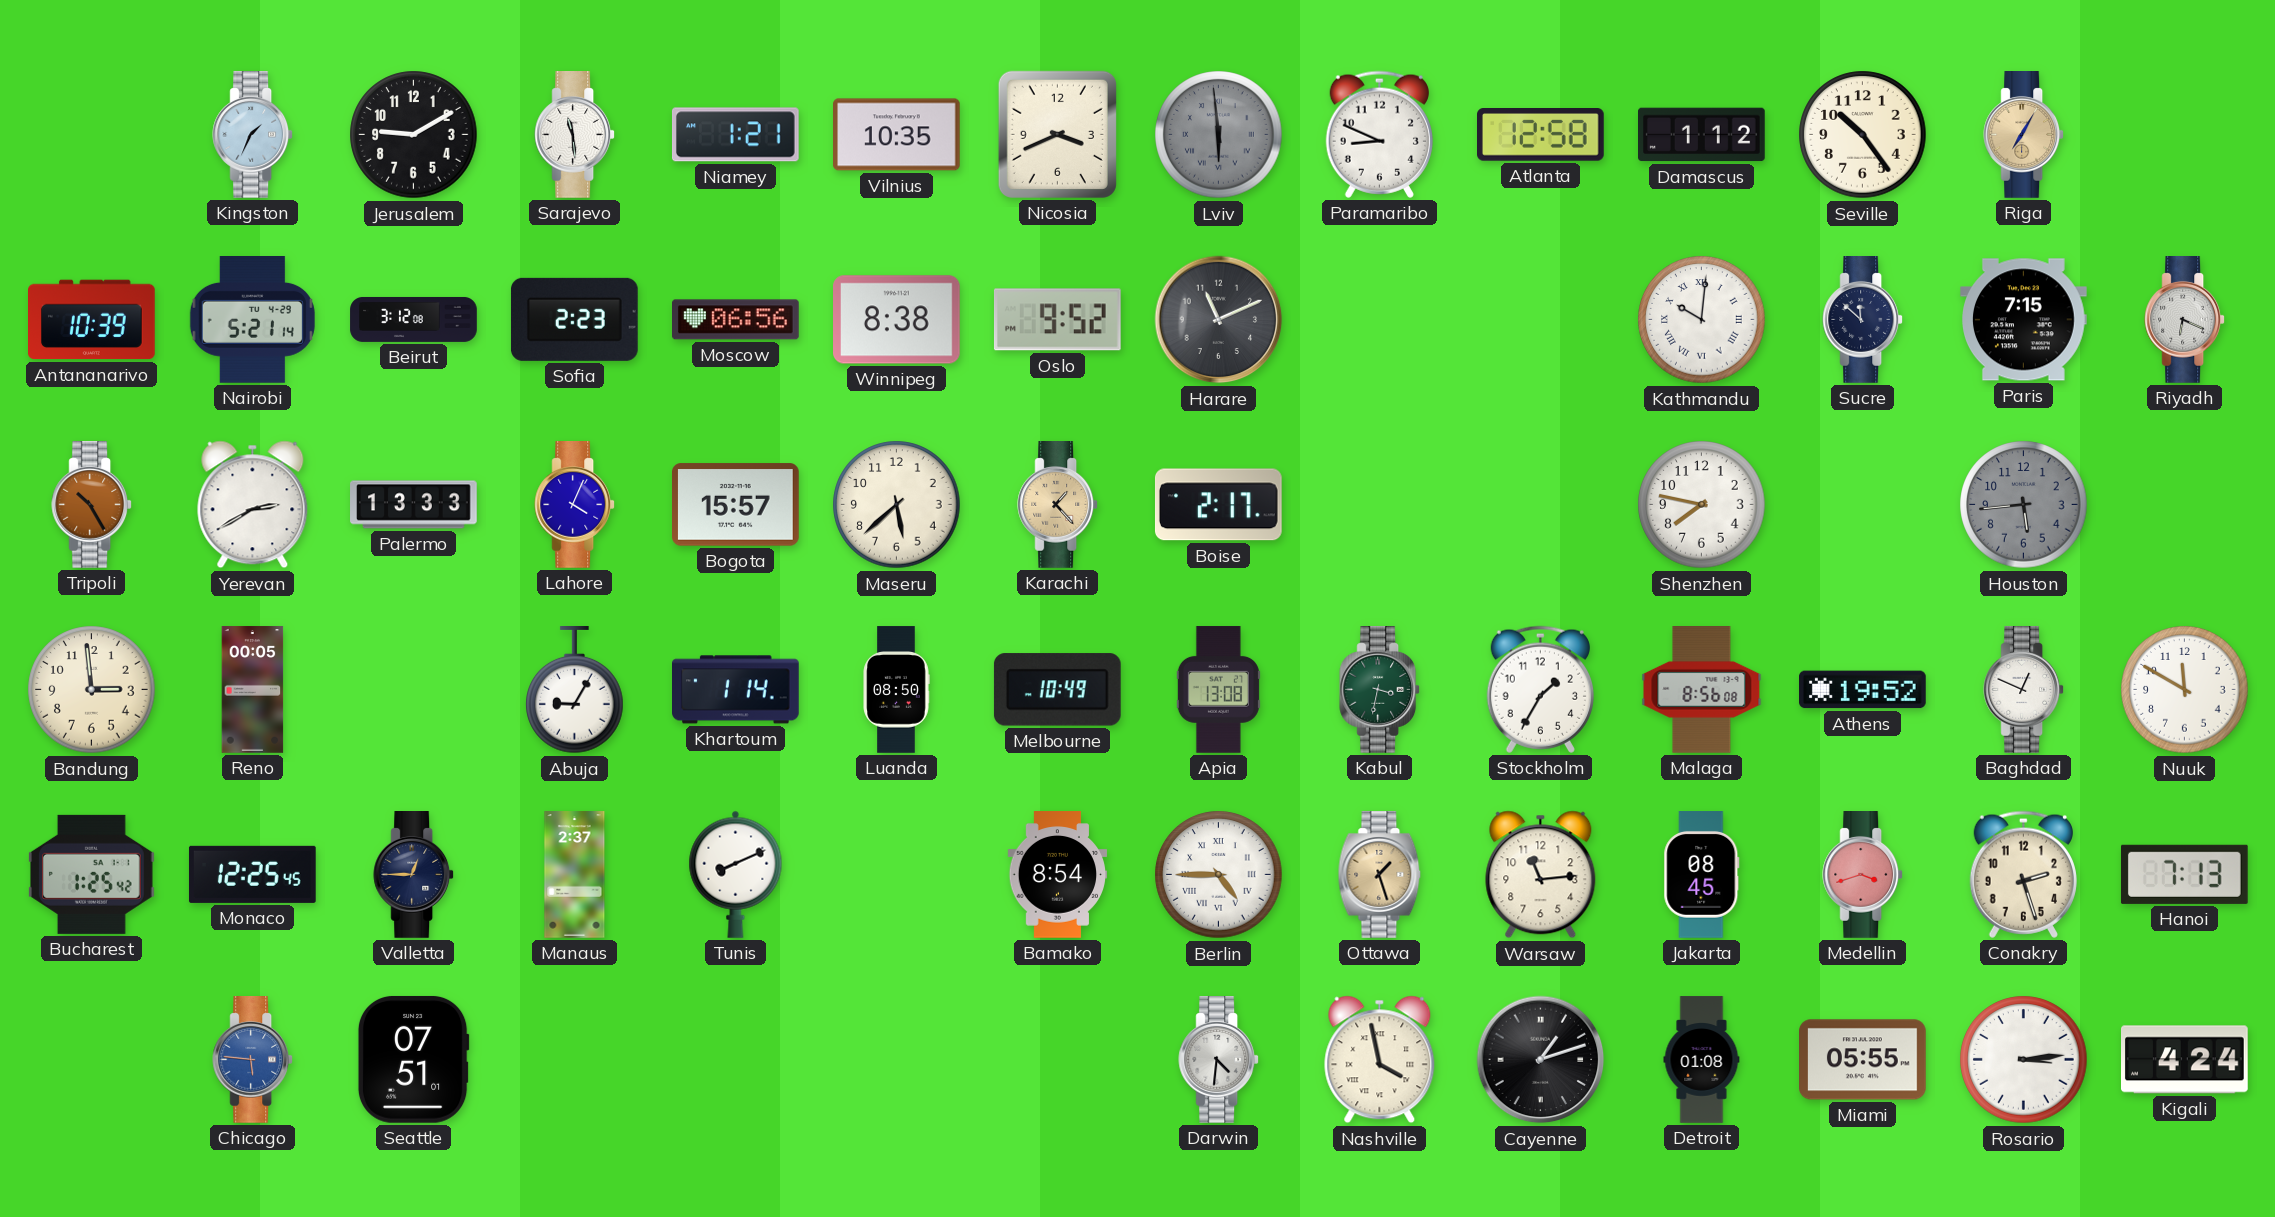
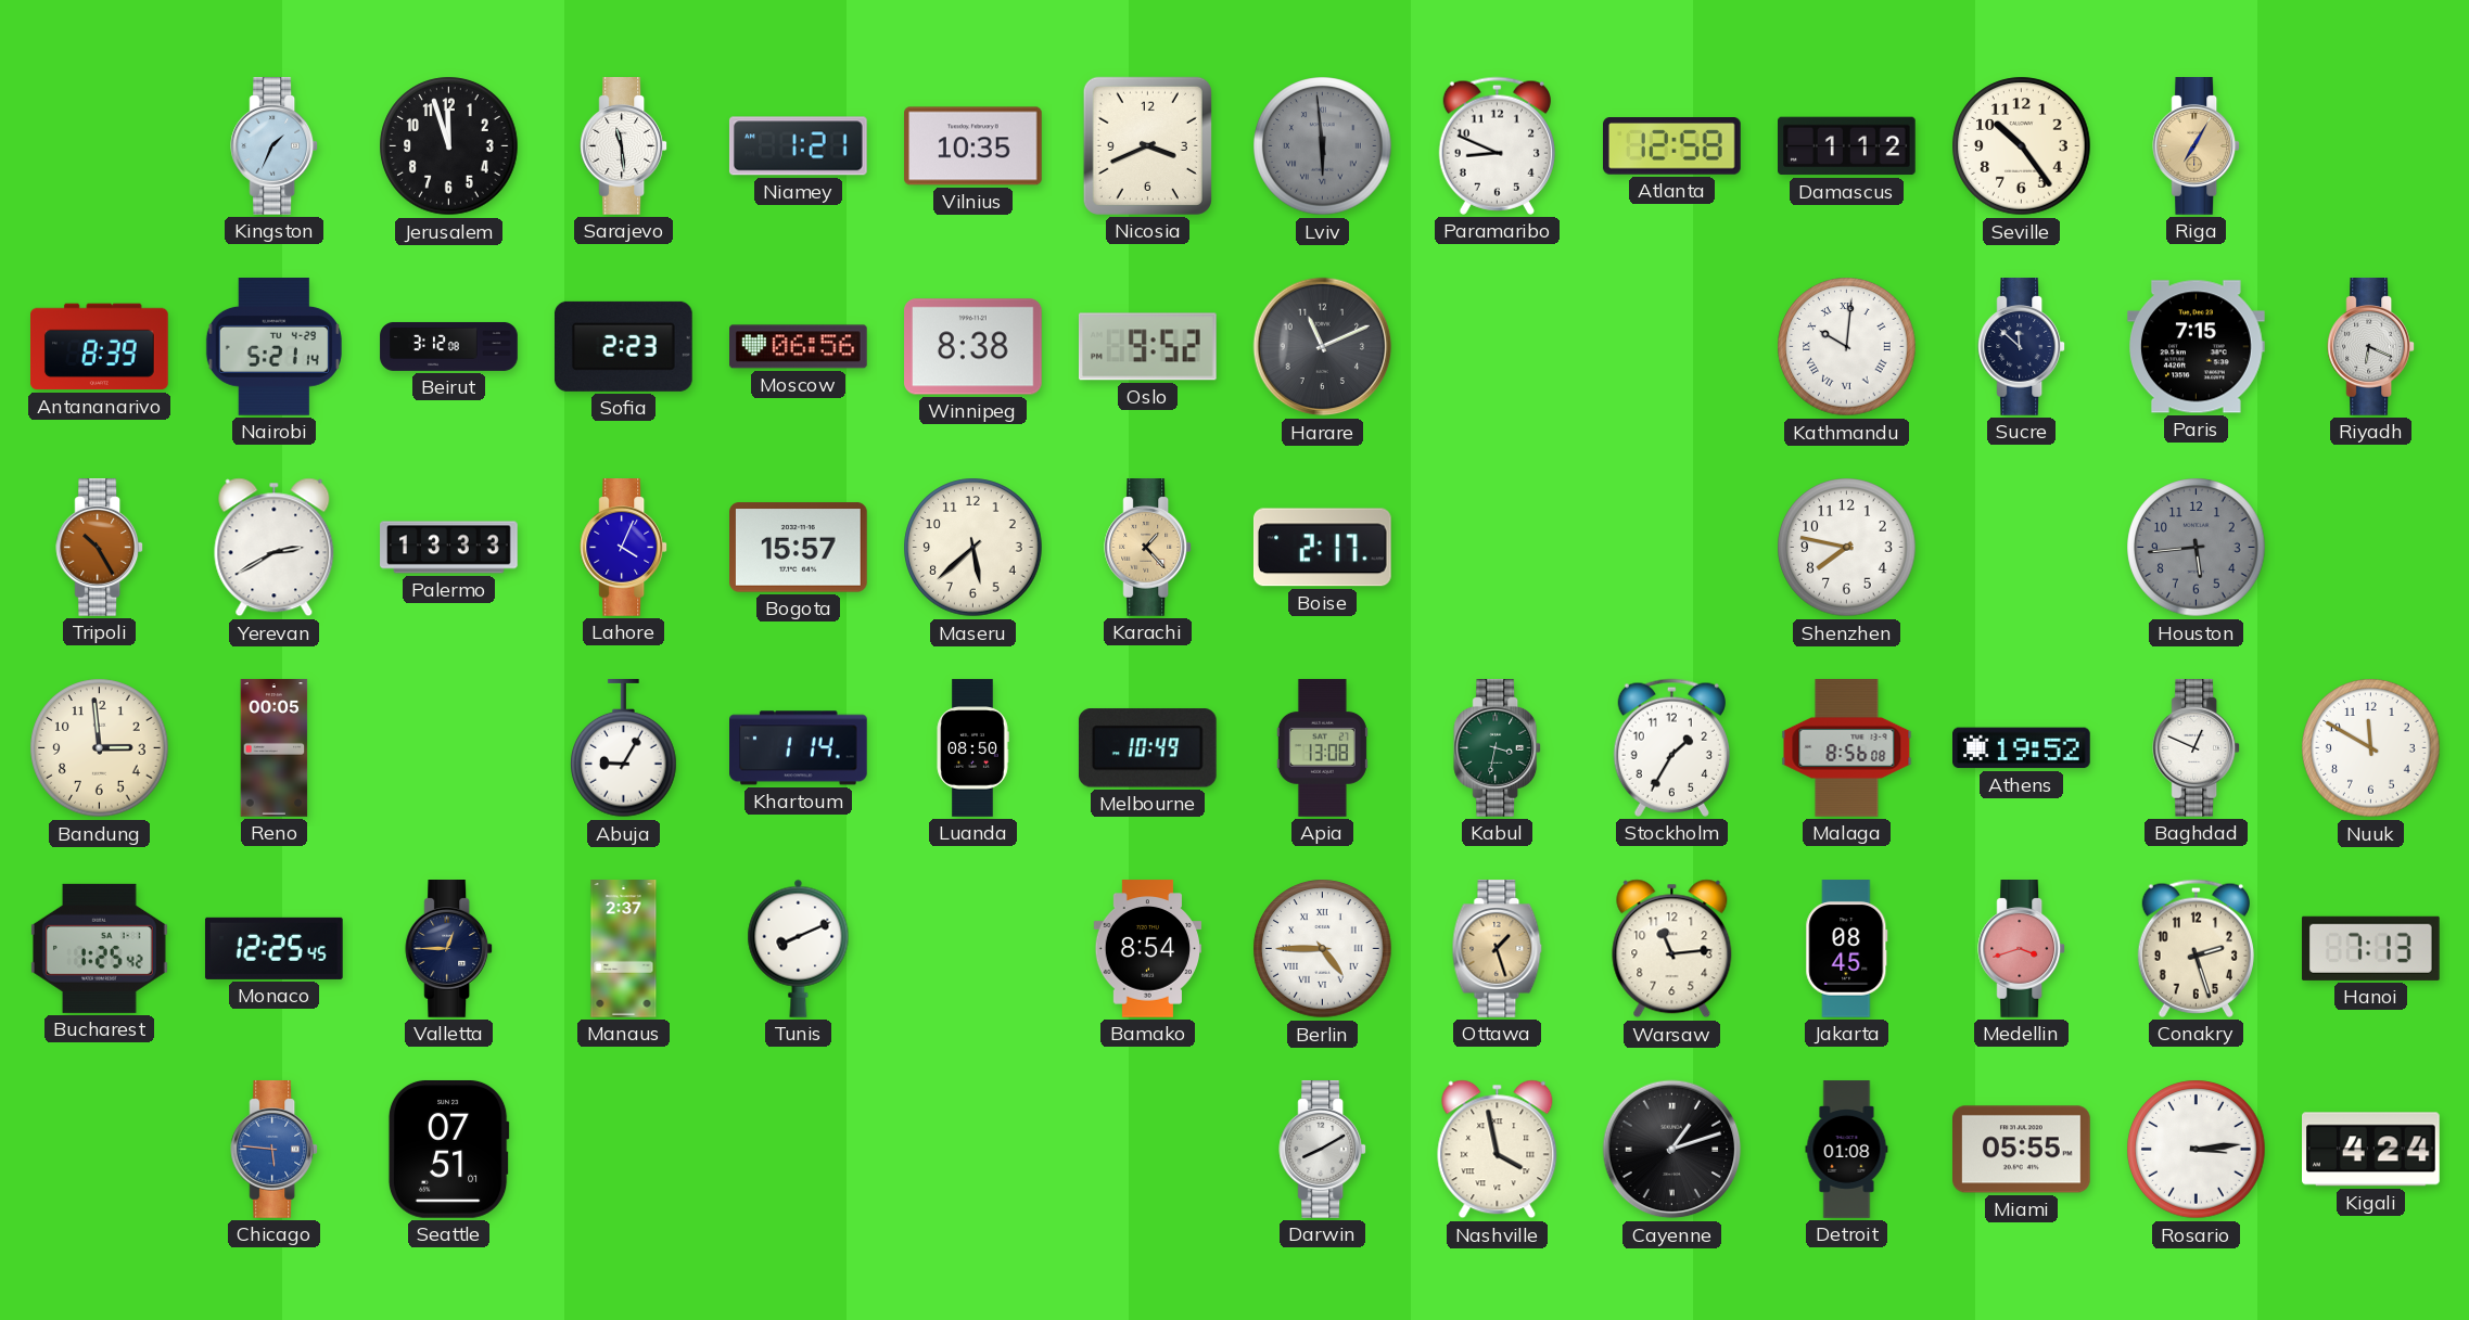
Jerusalem: 9:10 -> 11:57
Antananarivo: 10:39 -> 8:39
Darwin: 4:31 -> 8:10
